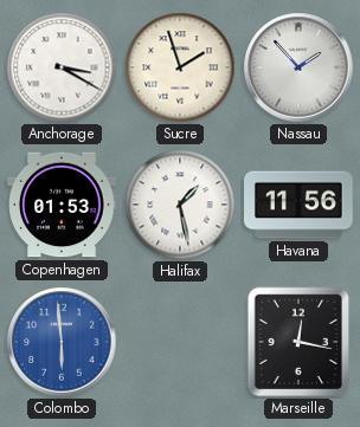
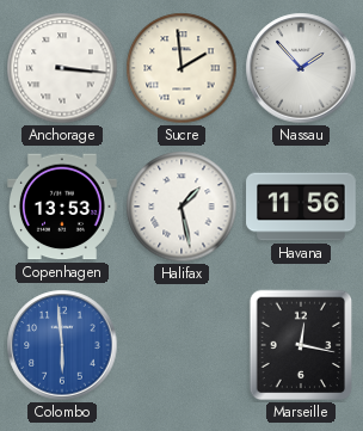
Anchorage: 3:20 -> 3:16
Sucre: 1:57 -> 1:59
Copenhagen: 01:53 -> 13:53
